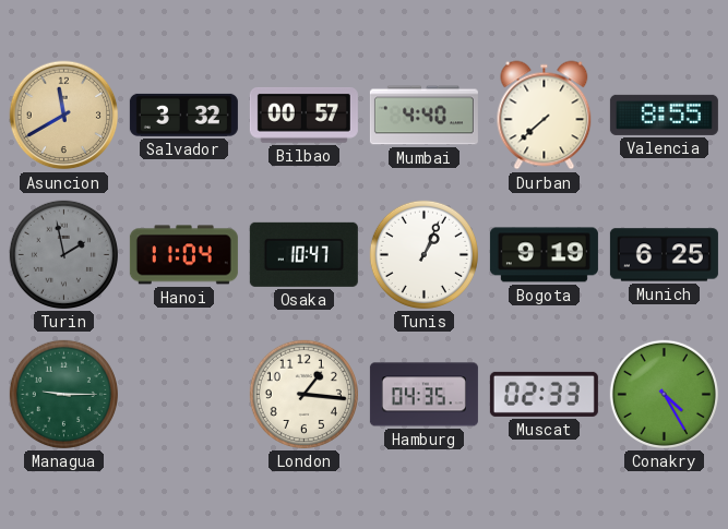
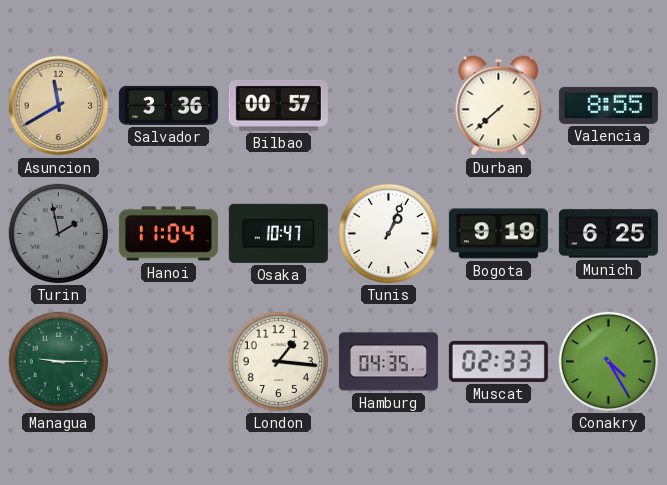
Salvador: 3:32 -> 3:36
Mumbai: 4:40 -> none
